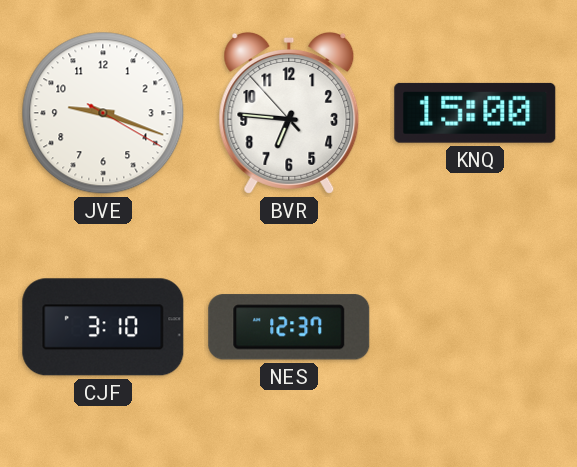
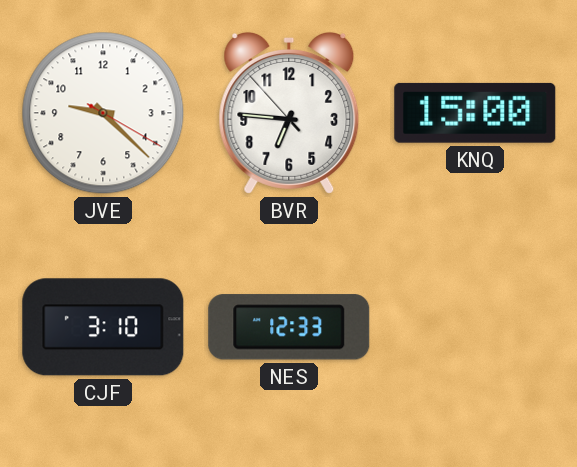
JVE: 9:18 -> 9:22
NES: 12:37 -> 12:33
